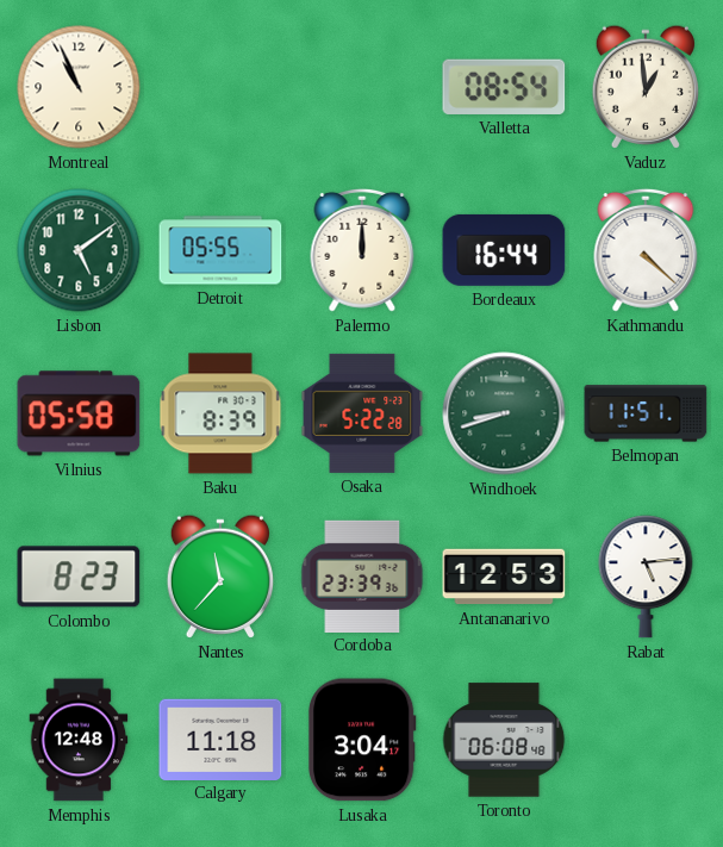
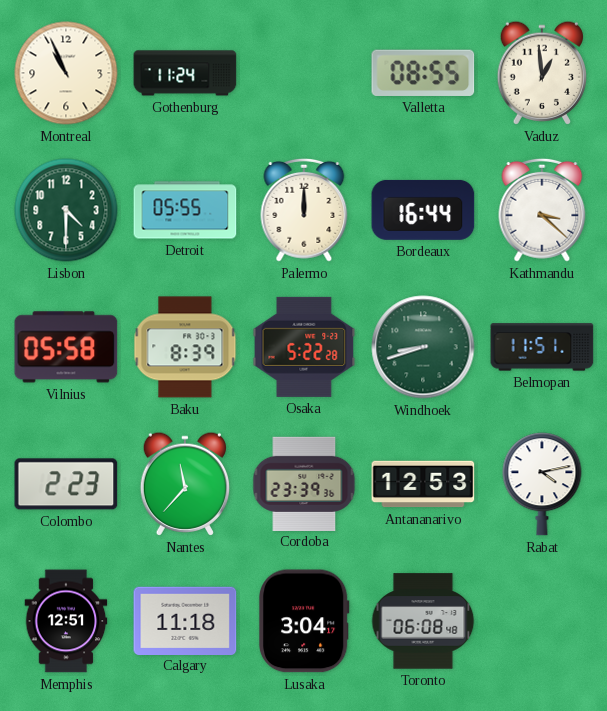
Gothenburg: none -> 11:24
Valletta: 08:54 -> 08:55
Lisbon: 5:09 -> 4:30
Kathmandu: 4:22 -> 3:22
Colombo: 8:23 -> 2:23
Rabat: 5:14 -> 4:13
Memphis: 12:48 -> 12:51
